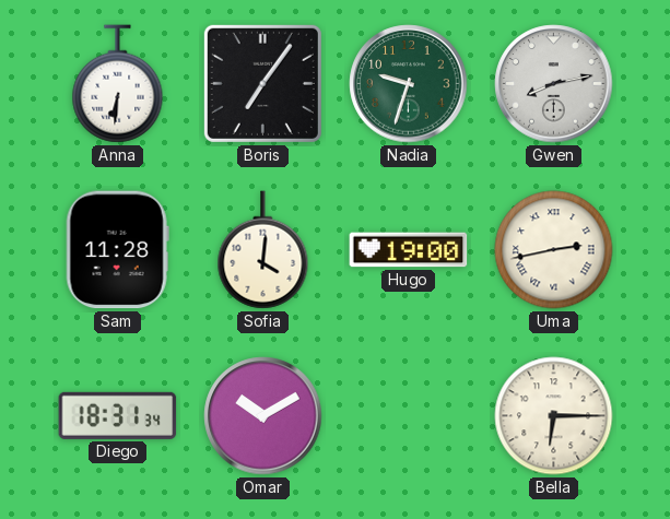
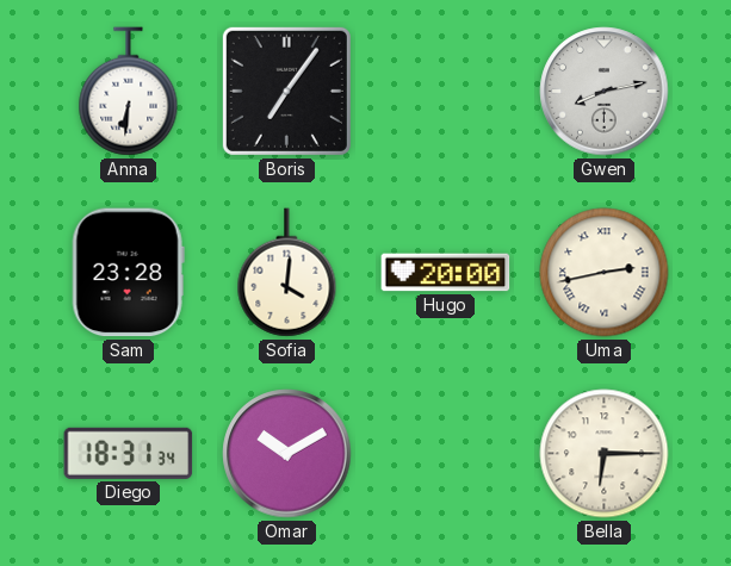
Nadia: 9:33 -> none
Sam: 11:28 -> 23:28
Hugo: 19:00 -> 20:00
